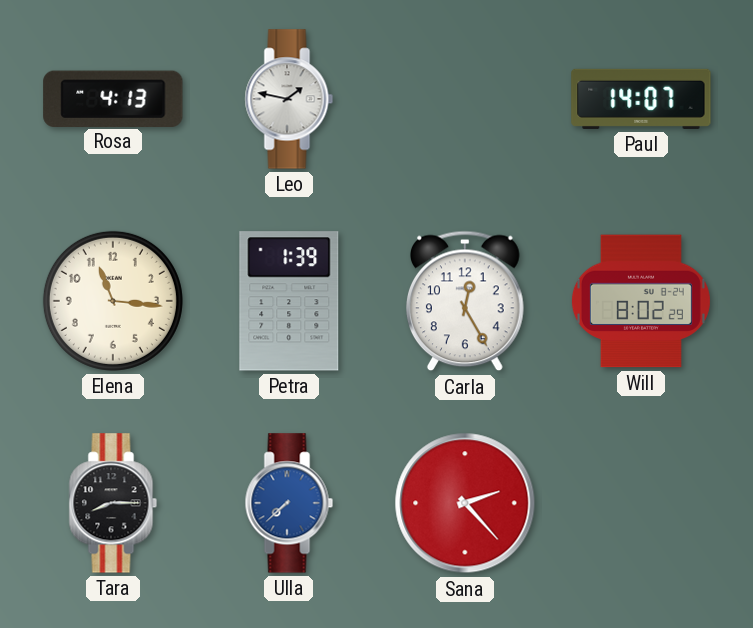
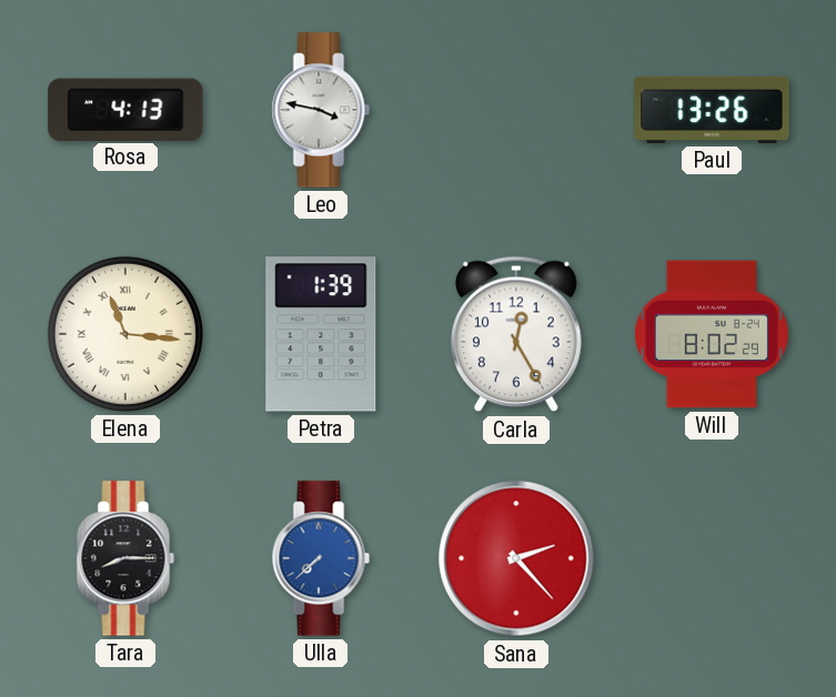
Leo: 1:47 -> 3:47
Paul: 14:07 -> 13:26
Elena numerals: Arabic -> Roman
